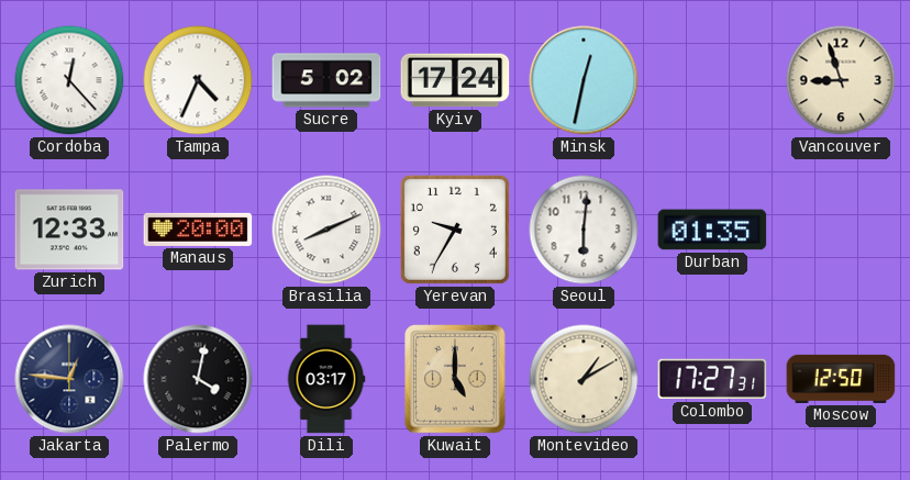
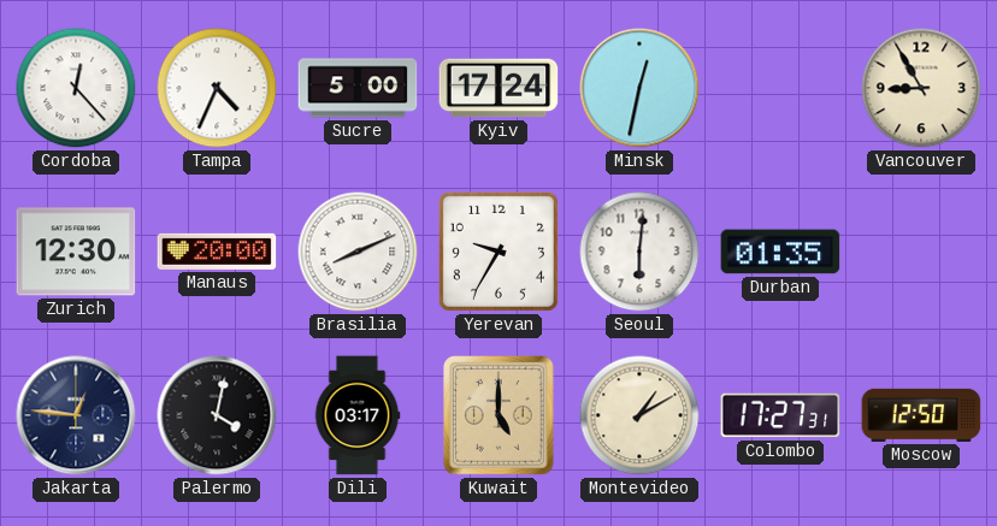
Sucre: 5:02 -> 5:00
Vancouver: 8:57 -> 8:55
Zurich: 12:33 -> 12:30
